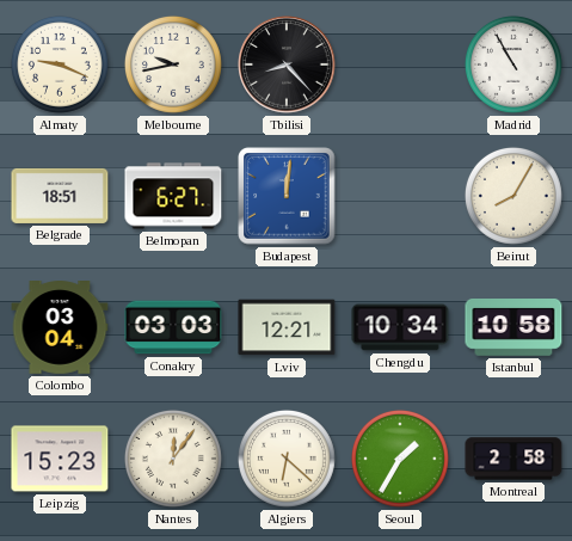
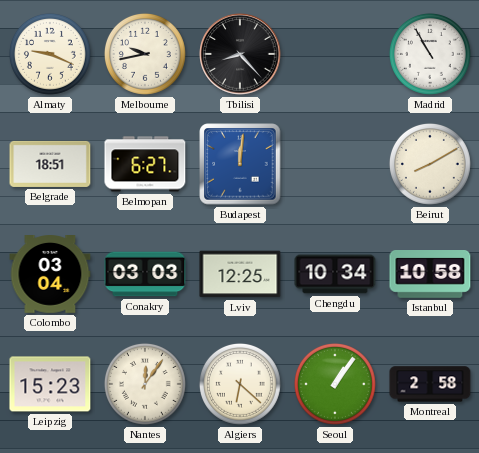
Beirut: 8:05 -> 8:10
Lviv: 12:21 -> 12:25
Seoul: 1:35 -> 1:06
